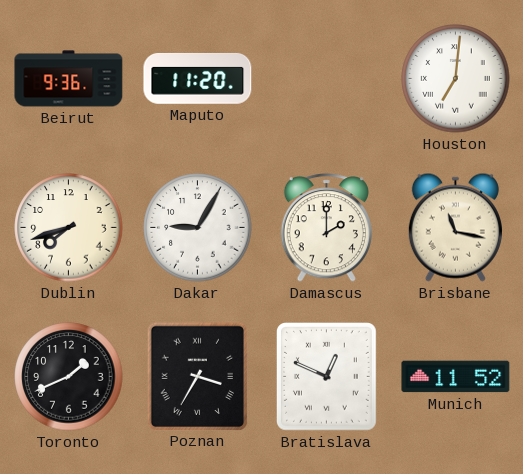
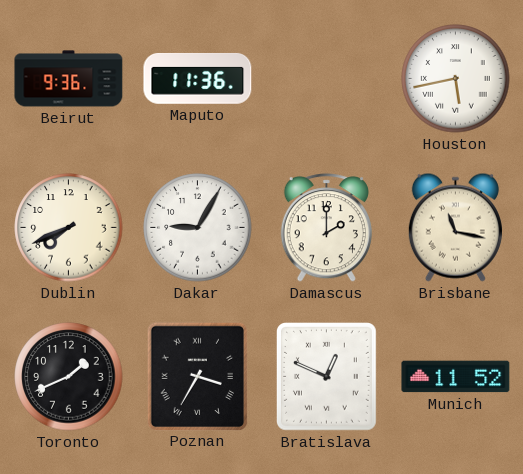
Maputo: 11:20 -> 11:36
Houston: 7:01 -> 5:43
Dublin: 7:42 -> 7:41
